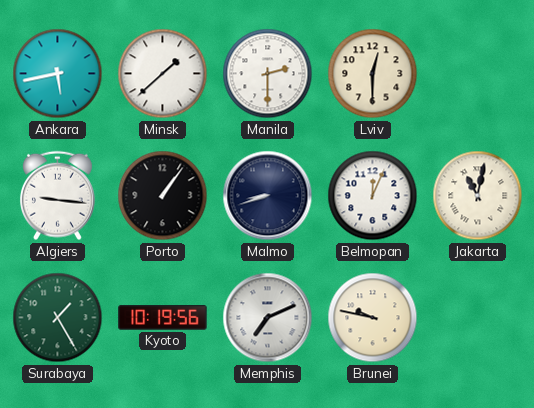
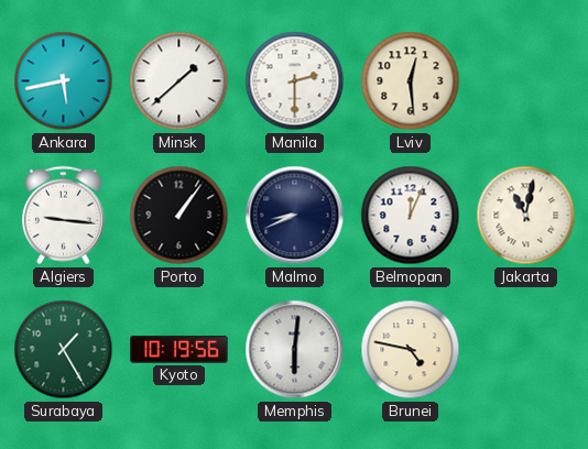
Lviv: 12:30 -> 12:29
Malmo: 8:42 -> 8:41
Memphis: 7:11 -> 6:01
Brunei: 9:47 -> 4:47
